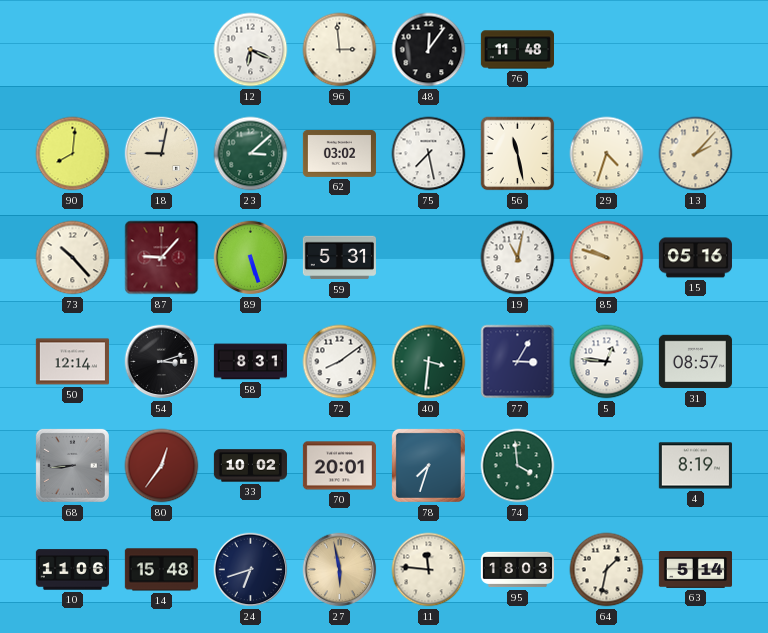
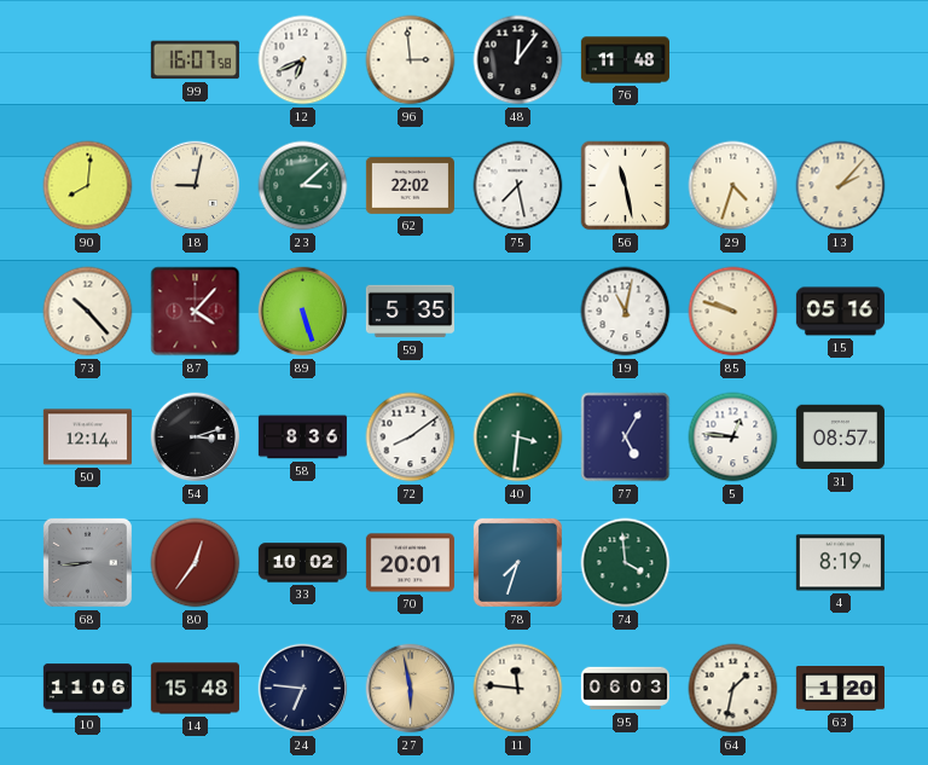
99: none -> 16:07
12: 6:19 -> 6:41
62: 03:02 -> 22:02
87: 9:07 -> 4:07
59: 5:31 -> 5:35
58: 8:31 -> 8:36
77: 3:05 -> 5:05
24: 6:42 -> 6:46
95: 18:03 -> 06:03
63: 5:14 -> 1:20
